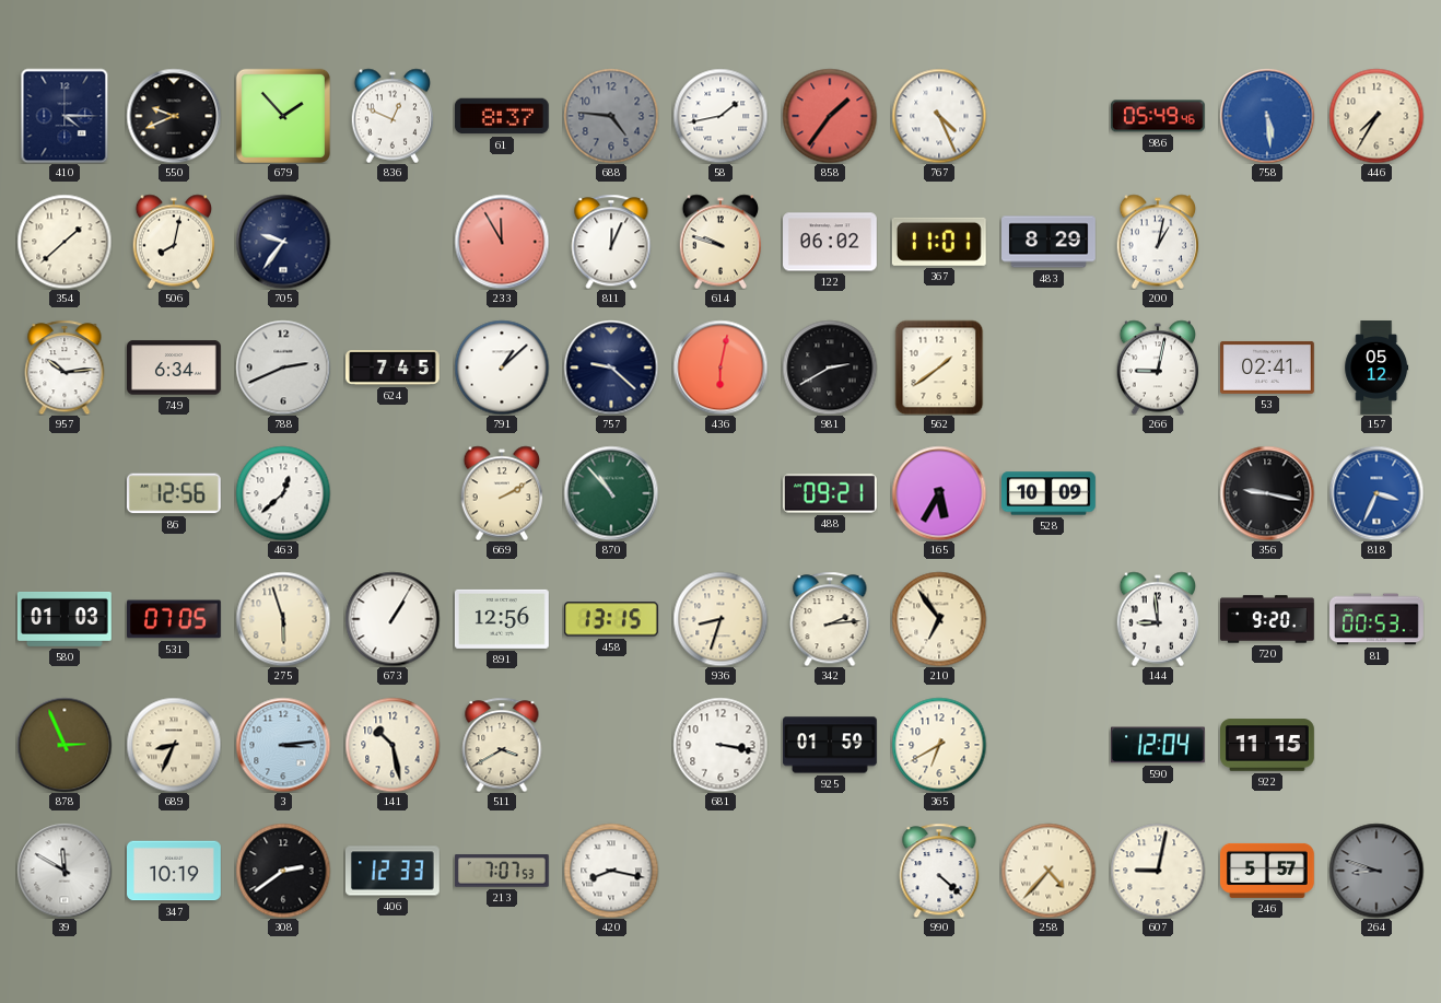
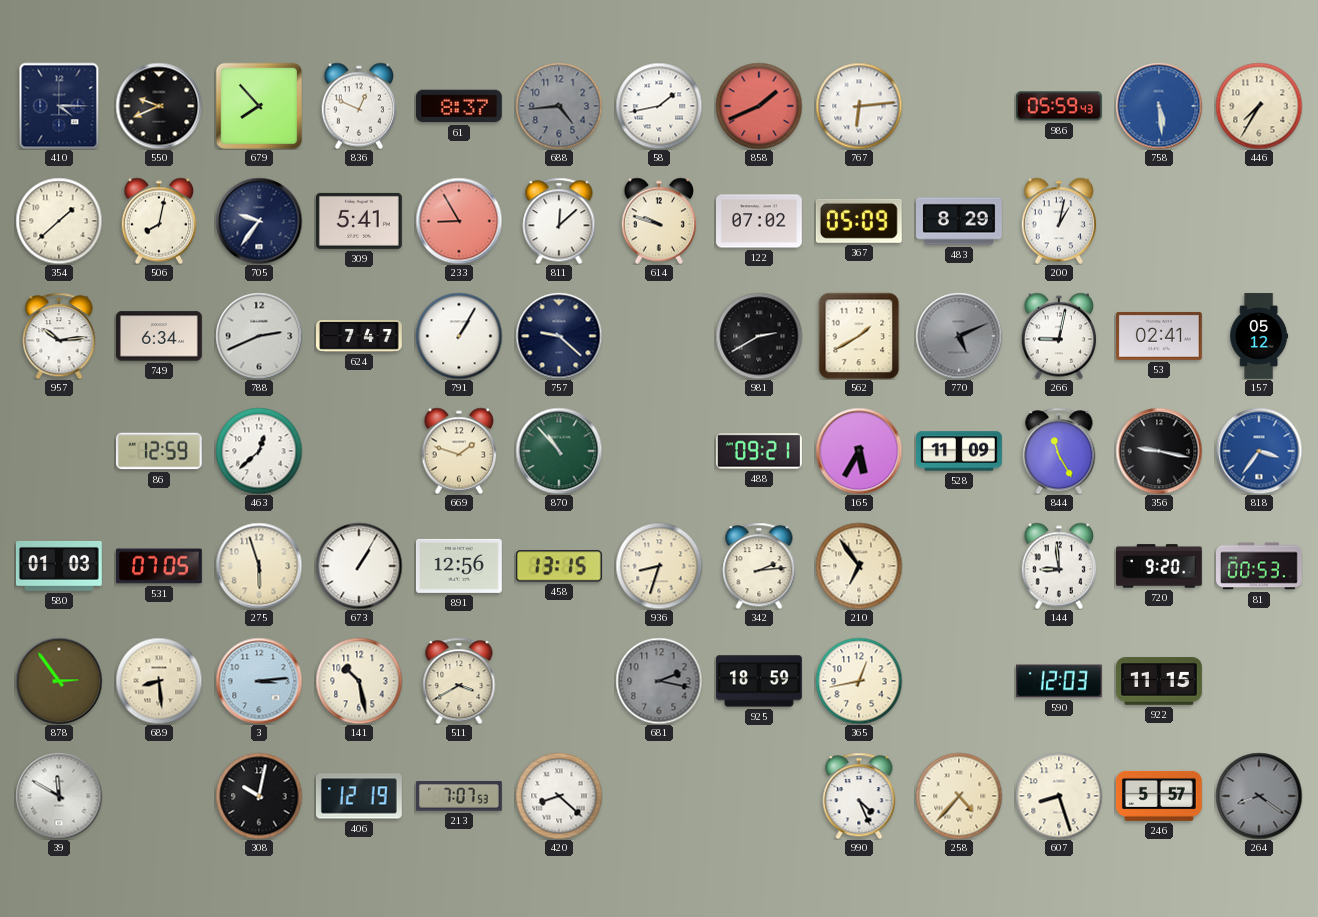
679: 1:53 -> 7:53
688: 4:46 -> 4:44
858: 1:36 -> 1:41
767: 4:26 -> 6:14
986: 05:49 -> 05:59
309: none -> 5:41
233: 11:55 -> 8:55
811: 12:04 -> 12:08
122: 06:02 -> 07:02
367: 11:01 -> 05:09
624: 7:45 -> 7:47
791: 1:08 -> 1:05
436: 6:02 -> none
562: 1:39 -> 1:40
770: none -> 5:11
86: 12:56 -> 12:59
669: 2:10 -> 1:48
528: 10:09 -> 11:09
844: none -> 11:25
818: 3:34 -> 3:36
878: 2:56 -> 2:54
689: 8:34 -> 8:29
681: 3:17 -> 2:17
681 dial: white -> grey
925: 01:59 -> 18:59
365: 6:40 -> 12:43
590: 12:04 -> 12:03
347: 10:19 -> none
308: 2:39 -> 10:02
406: 12:33 -> 12:19
420: 8:17 -> 8:22
990: 4:22 -> 4:26
607: 9:02 -> 8:27
264: 8:48 -> 8:21
